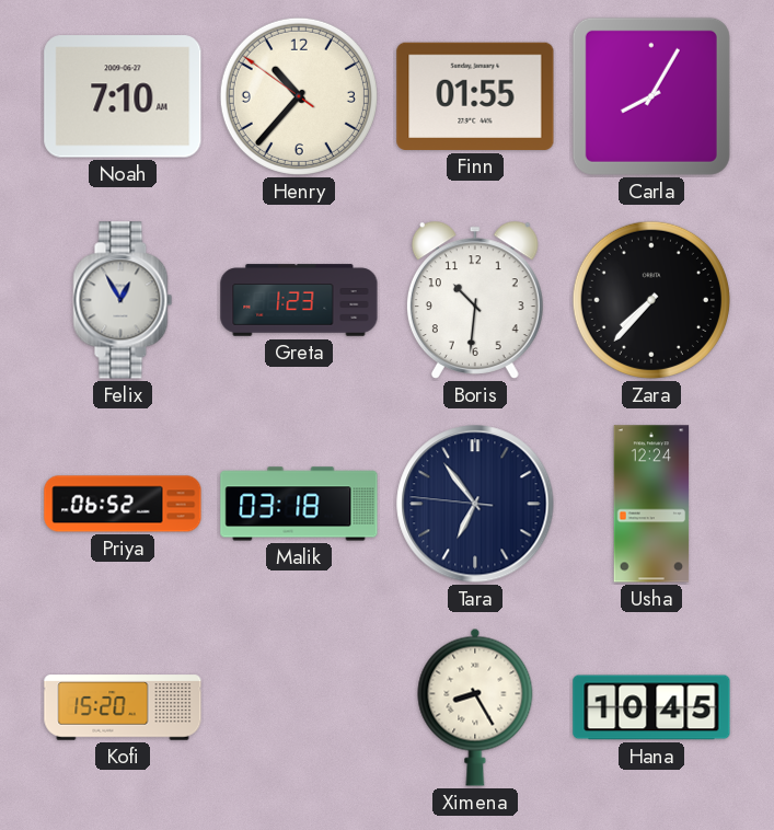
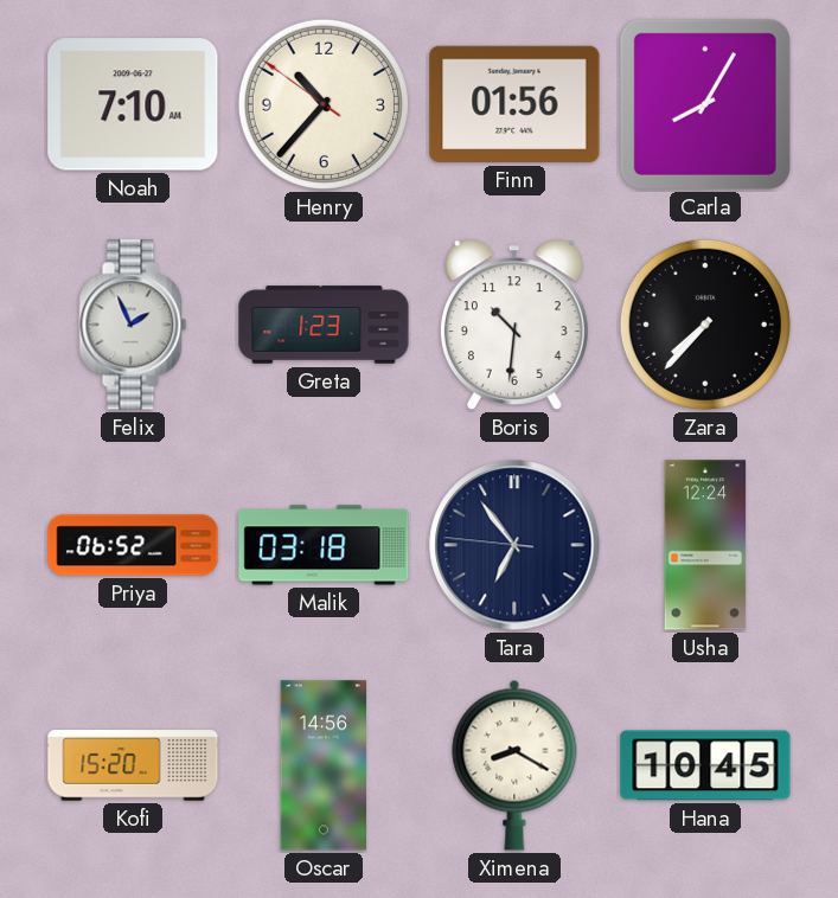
Finn: 01:55 -> 01:56
Felix: 12:55 -> 1:56
Oscar: none -> 14:56
Ximena: 8:25 -> 8:20
